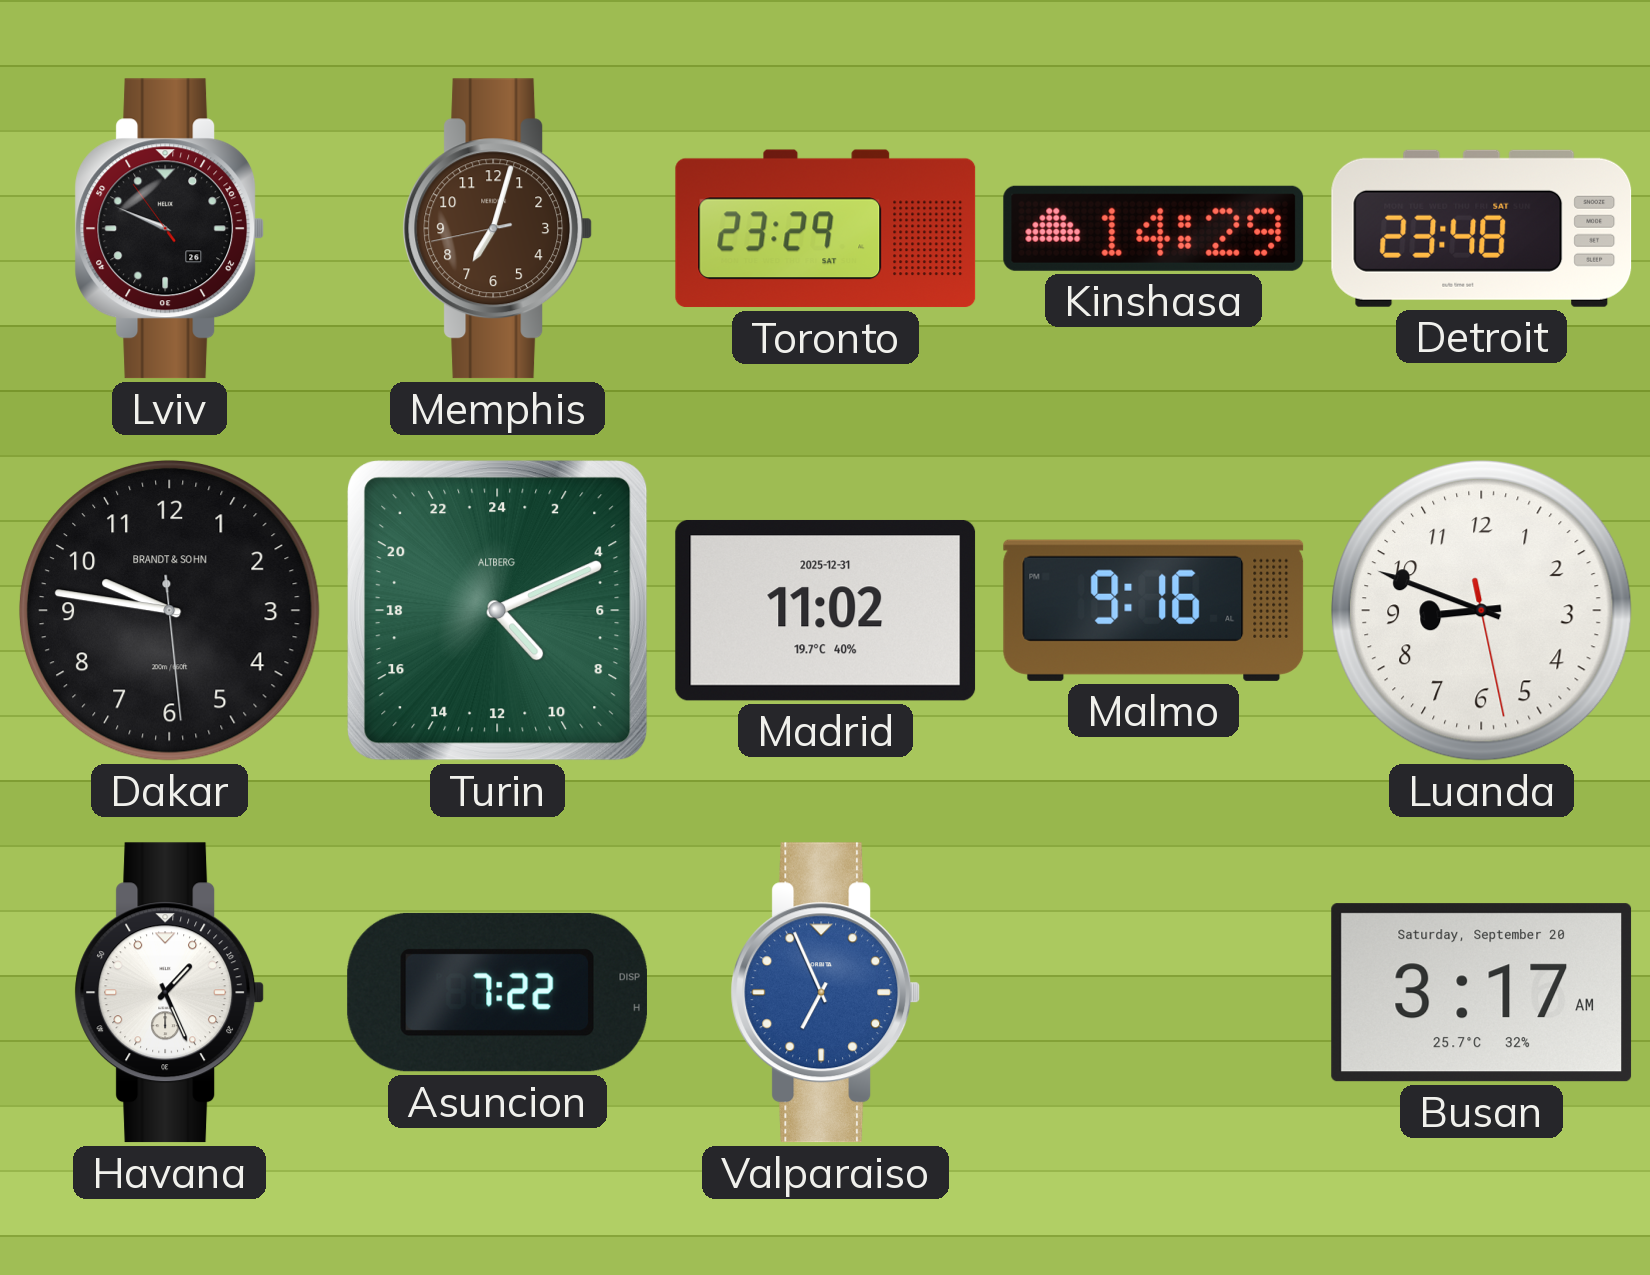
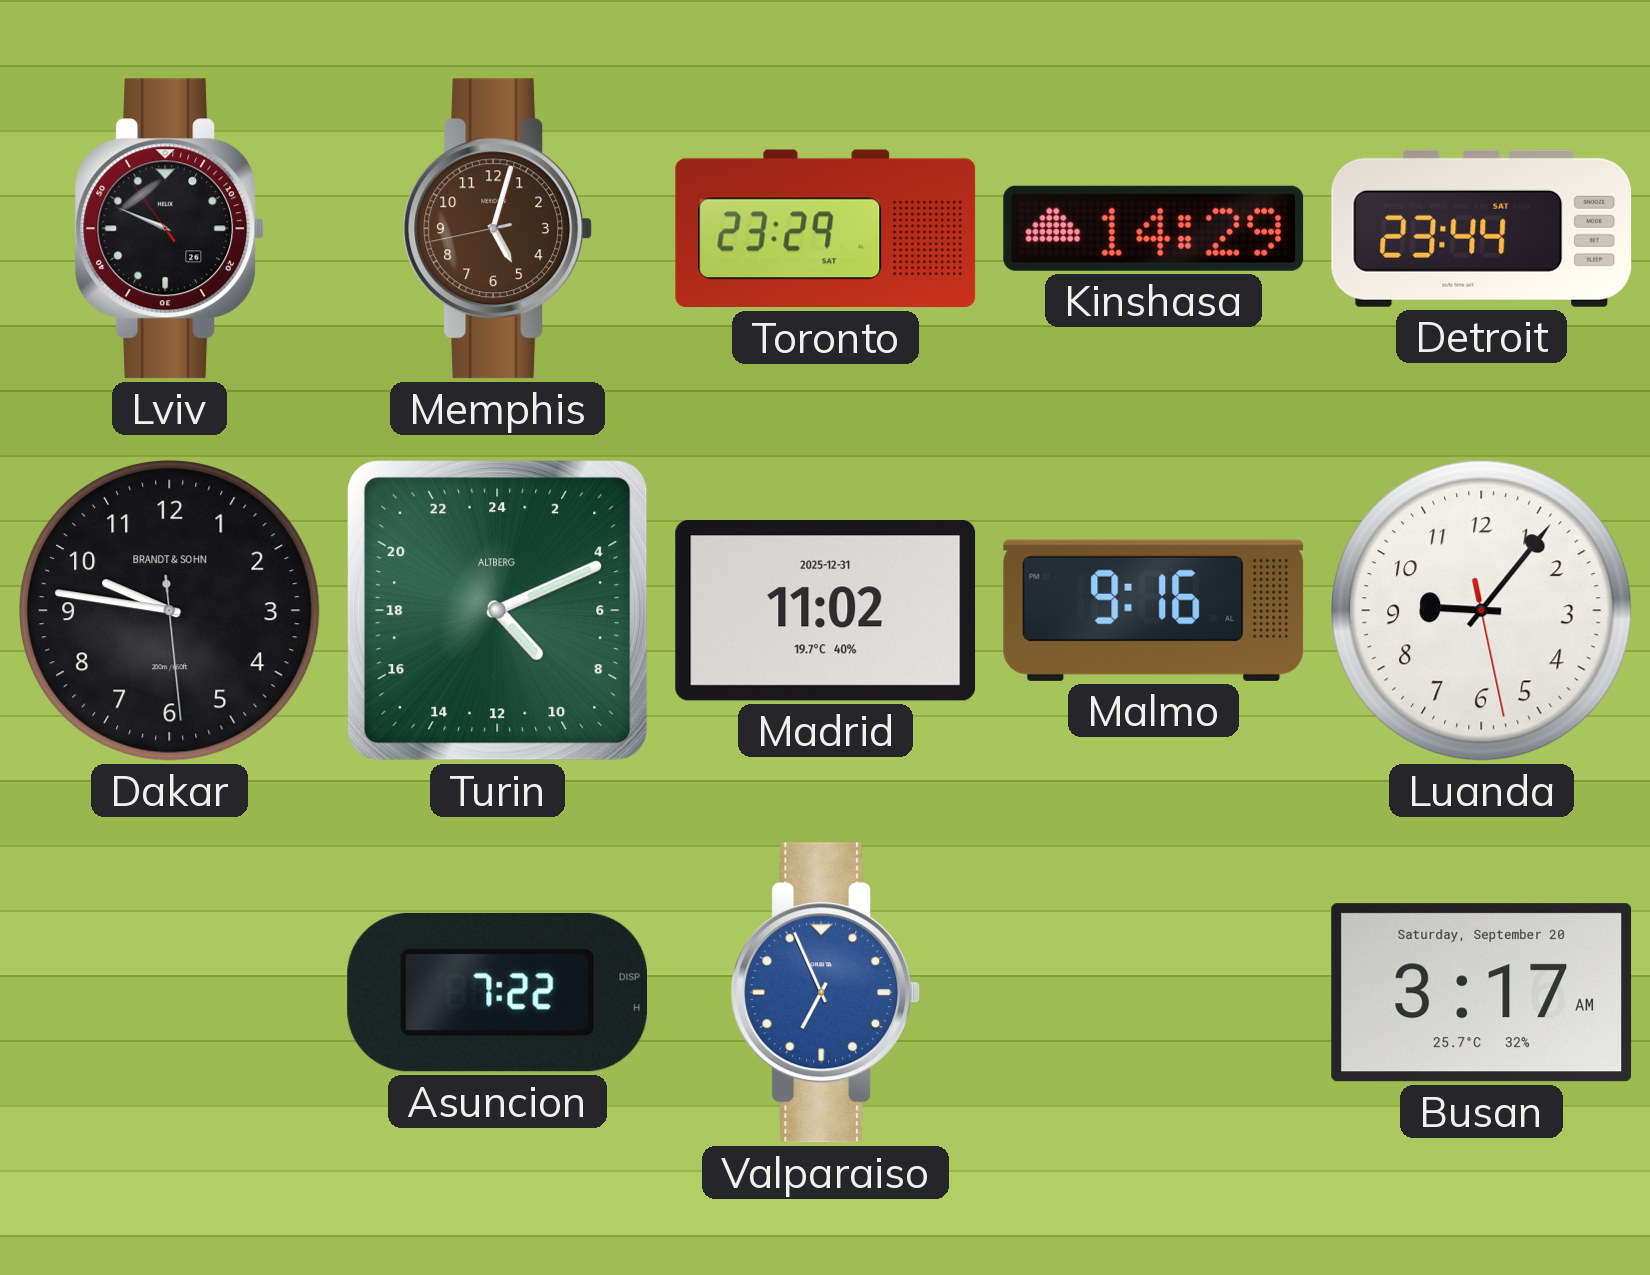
Memphis: 7:02 -> 5:02
Detroit: 23:48 -> 23:44
Luanda: 8:48 -> 9:06
Havana: 1:26 -> none
